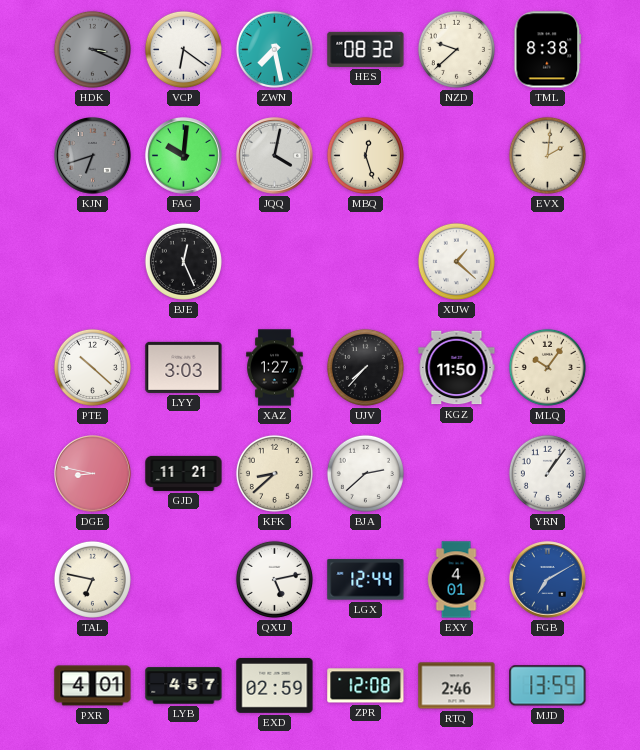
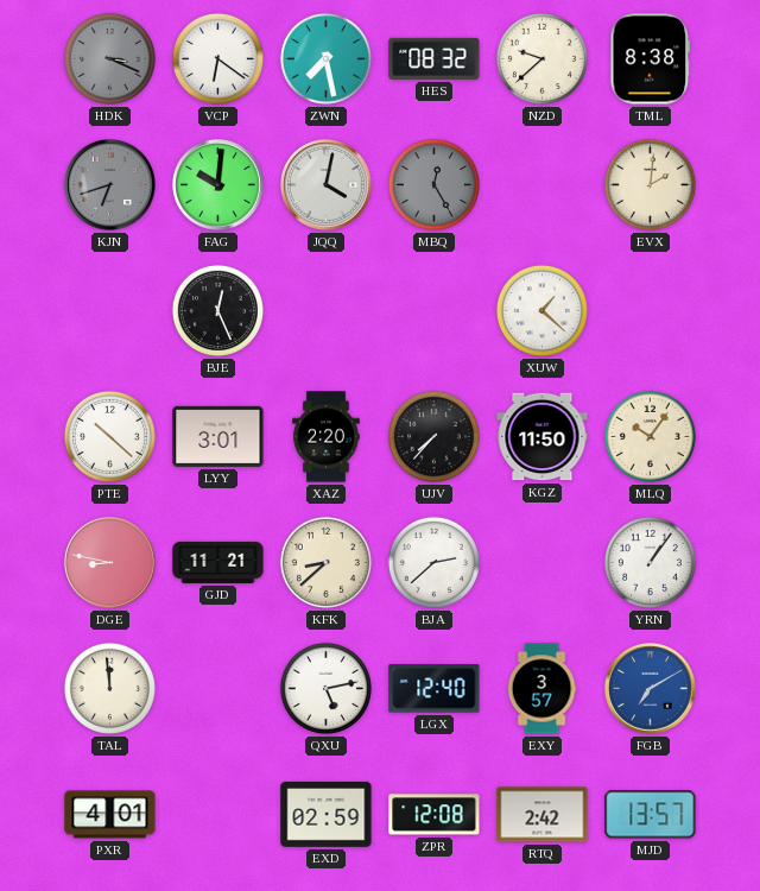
MBQ: 12:27 -> 12:25
MBQ dial: cream -> grey
LYY: 3:03 -> 3:01
XAZ: 1:27 -> 2:20
TAL: 6:47 -> 11:59
LGX: 12:44 -> 12:40
EXY: 4:01 -> 3:57
LYB: 4:57 -> none
RTQ: 2:46 -> 2:42
MJD: 13:59 -> 13:57
